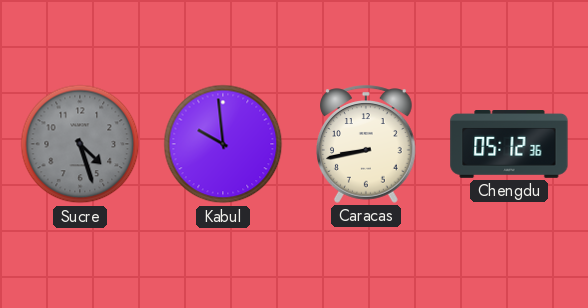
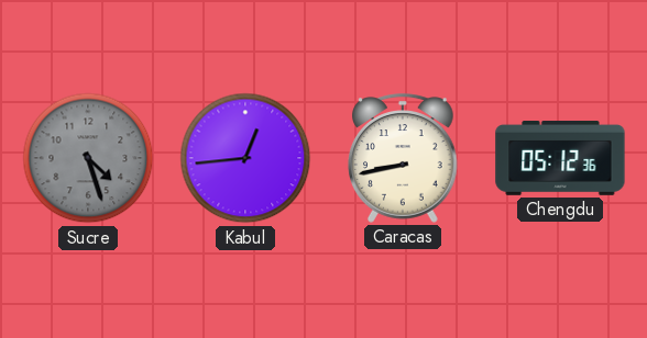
Kabul: 9:59 -> 12:44
